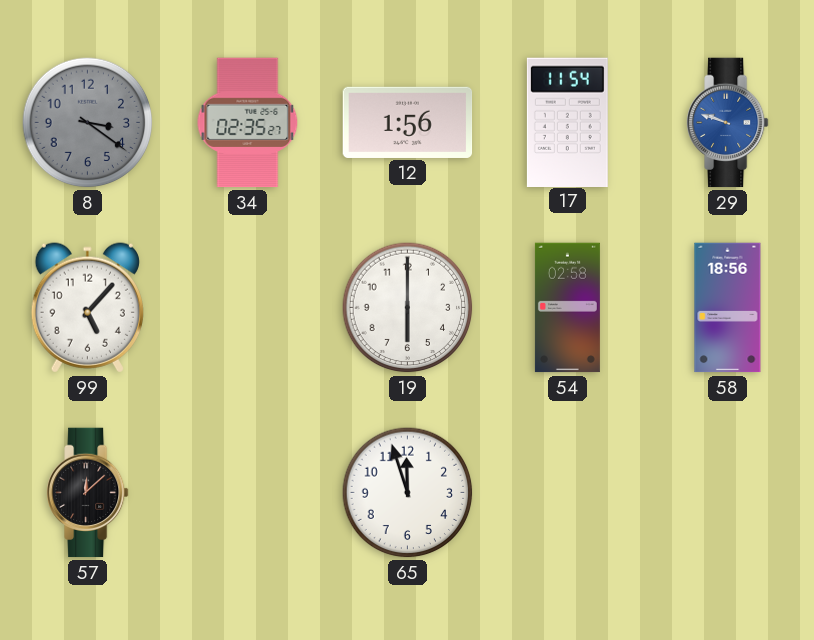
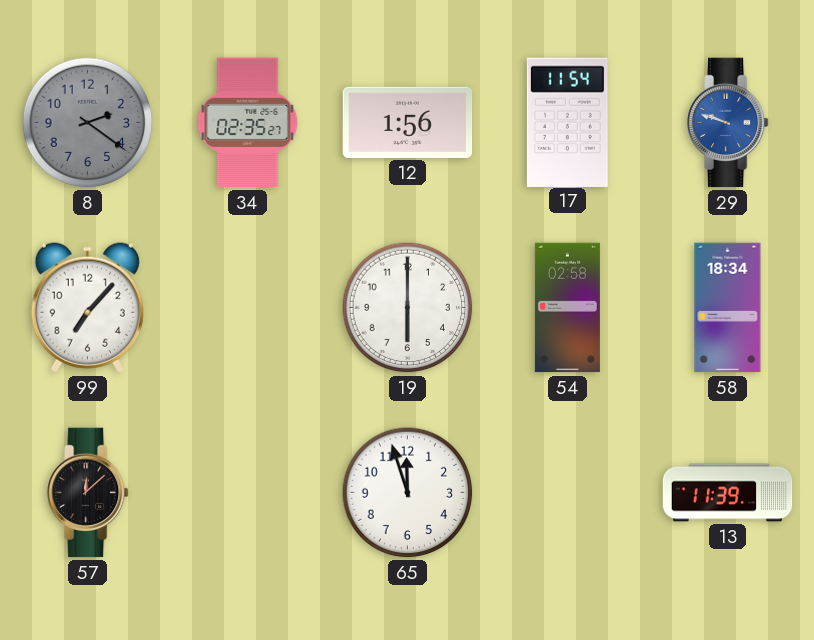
8: 3:21 -> 2:21
99: 5:07 -> 7:07
58: 18:56 -> 18:34
13: none -> 11:39
